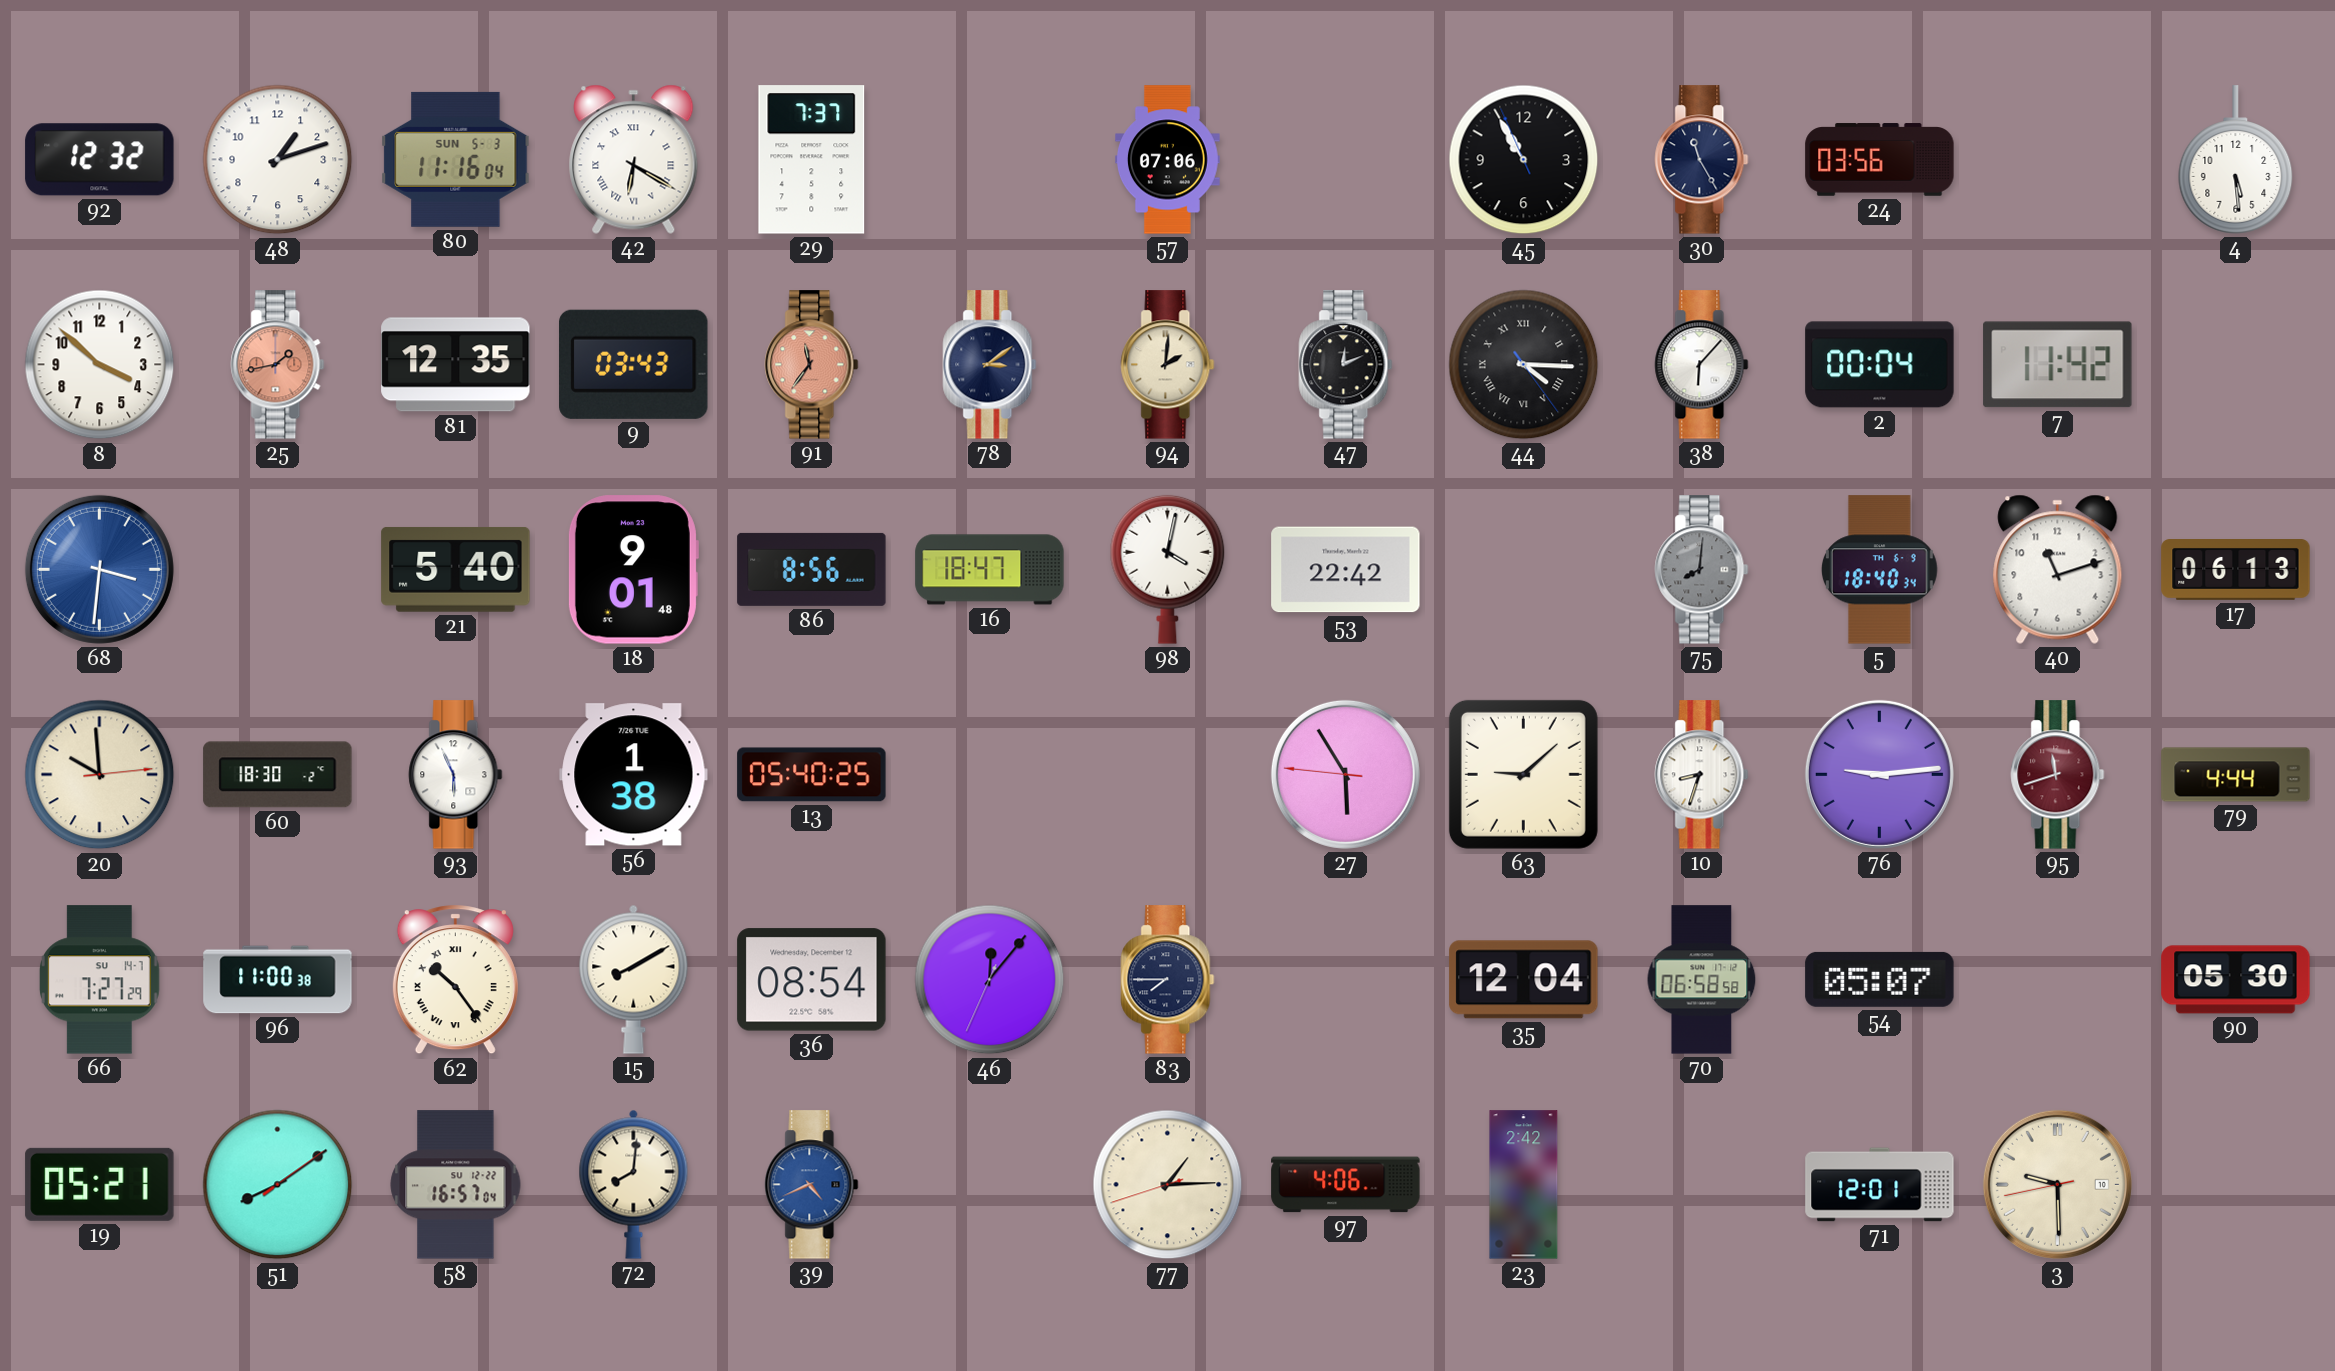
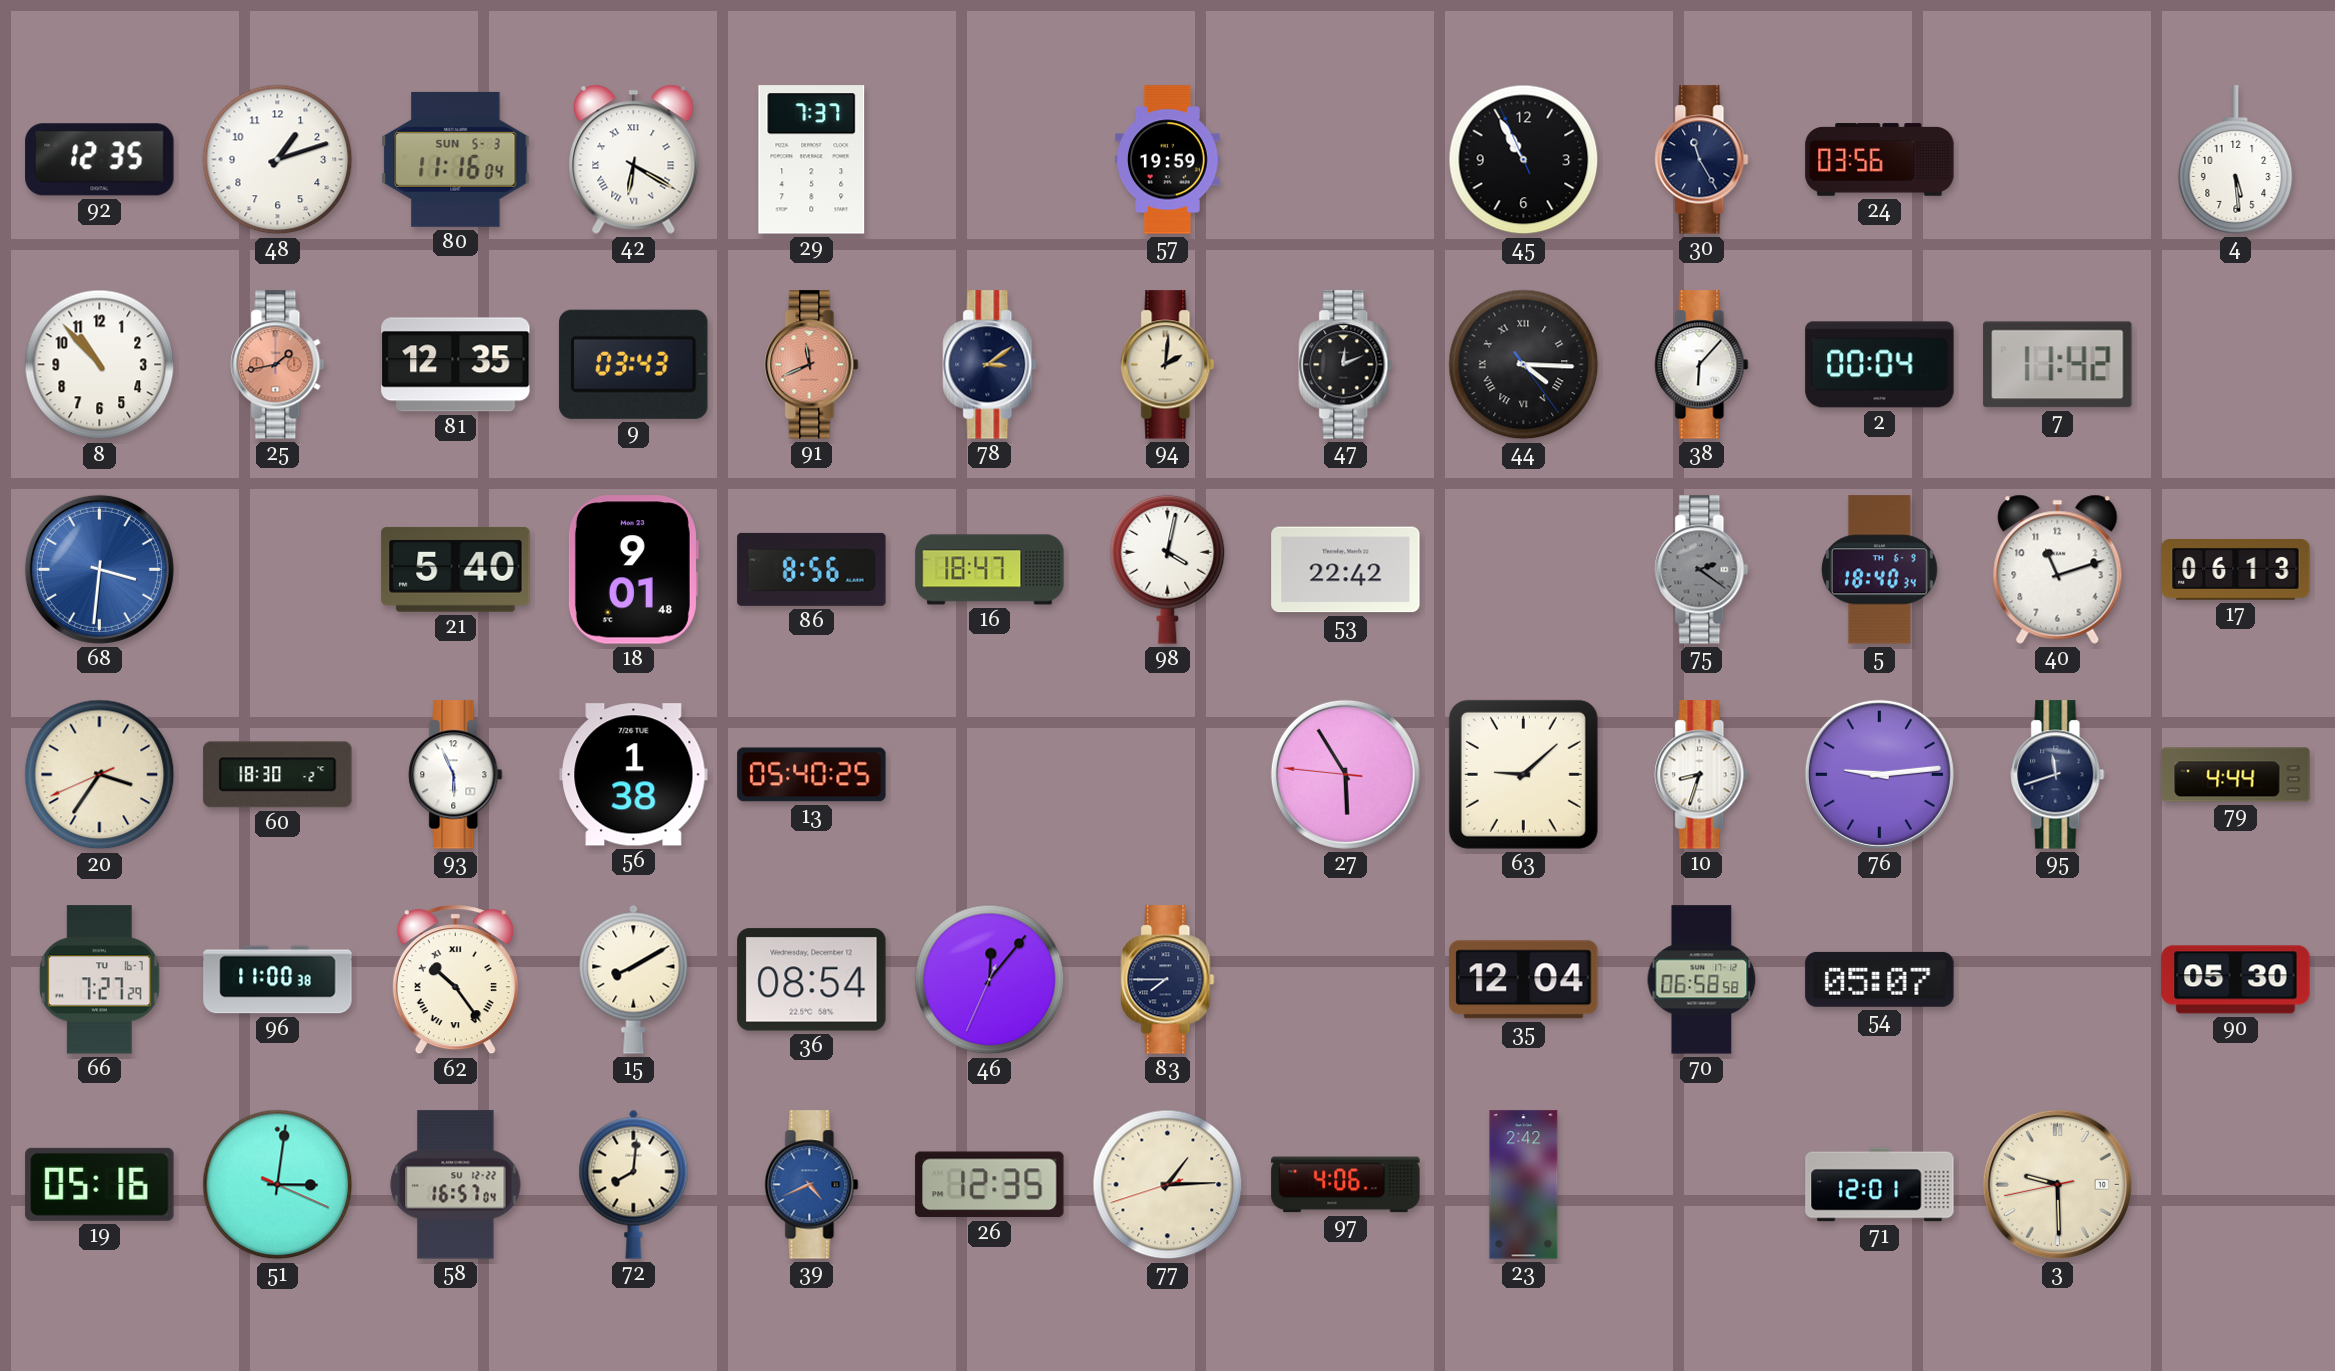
92: 12:32 -> 12:35
57: 07:06 -> 19:59
8: 3:52 -> 10:53
91: 11:36 -> 11:41
75: 8:01 -> 2:21
20: 9:59 -> 3:35
95 dial: burgundy -> navy
66 date: SU 14-7 -> TU 16-7
19: 05:21 -> 05:16
51: 8:09 -> 3:01
26: none -> 12:35
